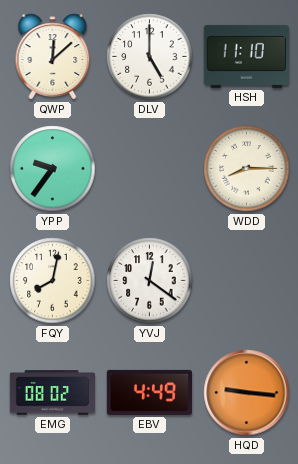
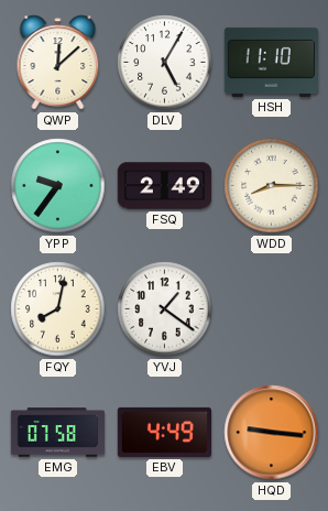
DLV: 5:00 -> 5:05
FSQ: none -> 2:49
YVJ: 12:21 -> 1:21
EMG: 08:02 -> 07:58
